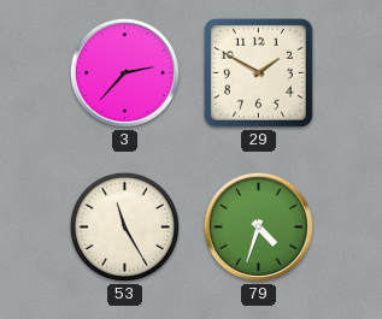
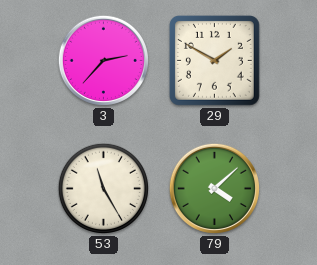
79: 4:33 -> 4:08
